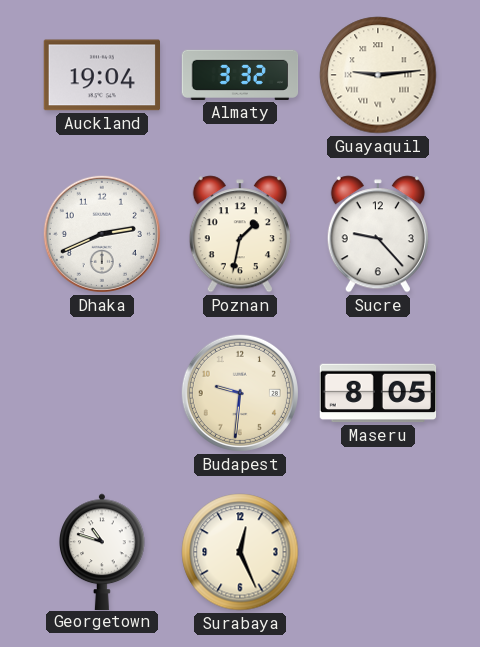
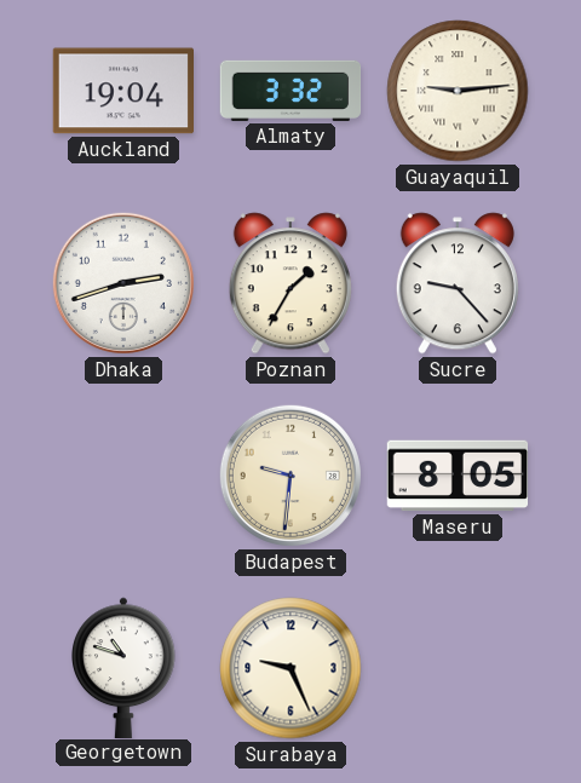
Dhaka: 2:41 -> 2:42
Poznan: 1:32 -> 1:35
Surabaya: 12:26 -> 9:26
